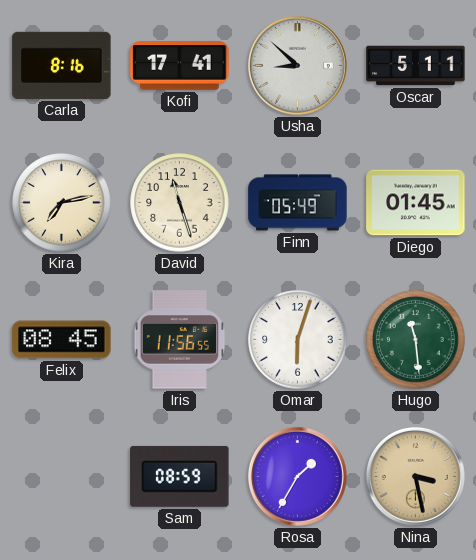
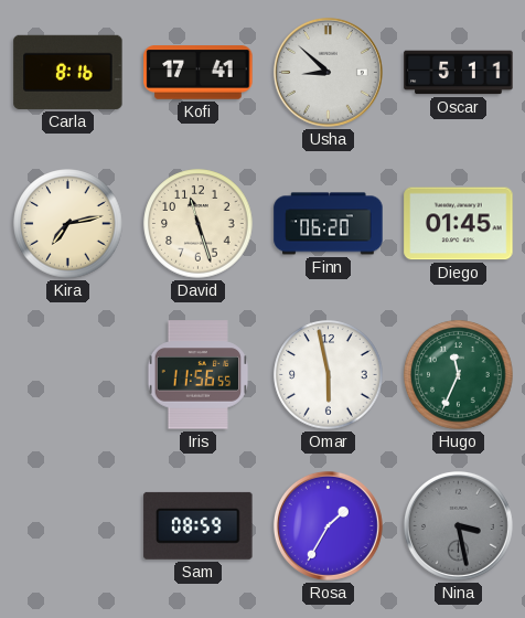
Finn: 05:49 -> 06:20
Felix: 08:45 -> none
Omar: 6:03 -> 5:58
Hugo: 11:29 -> 11:34
Nina dial: champagne -> grey
